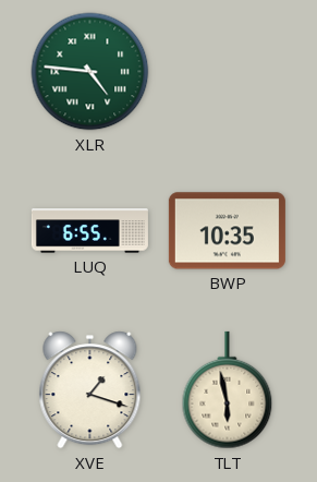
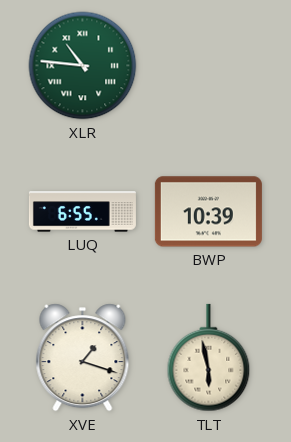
XLR: 4:46 -> 10:46
BWP: 10:35 -> 10:39
